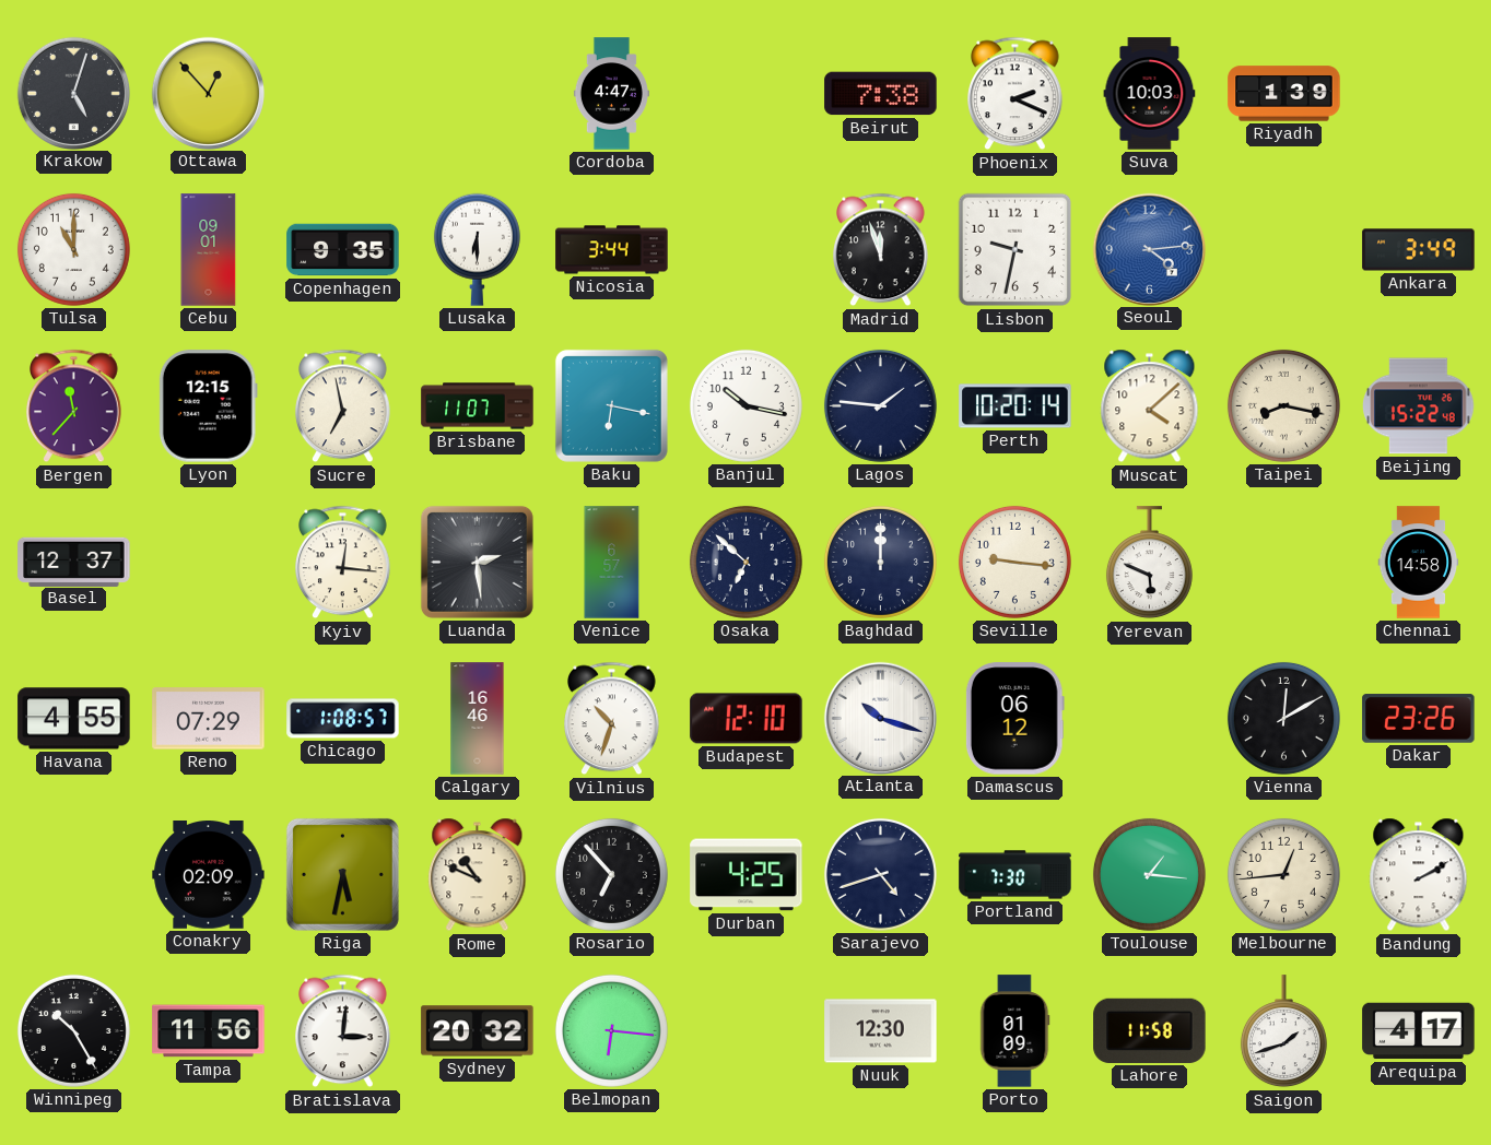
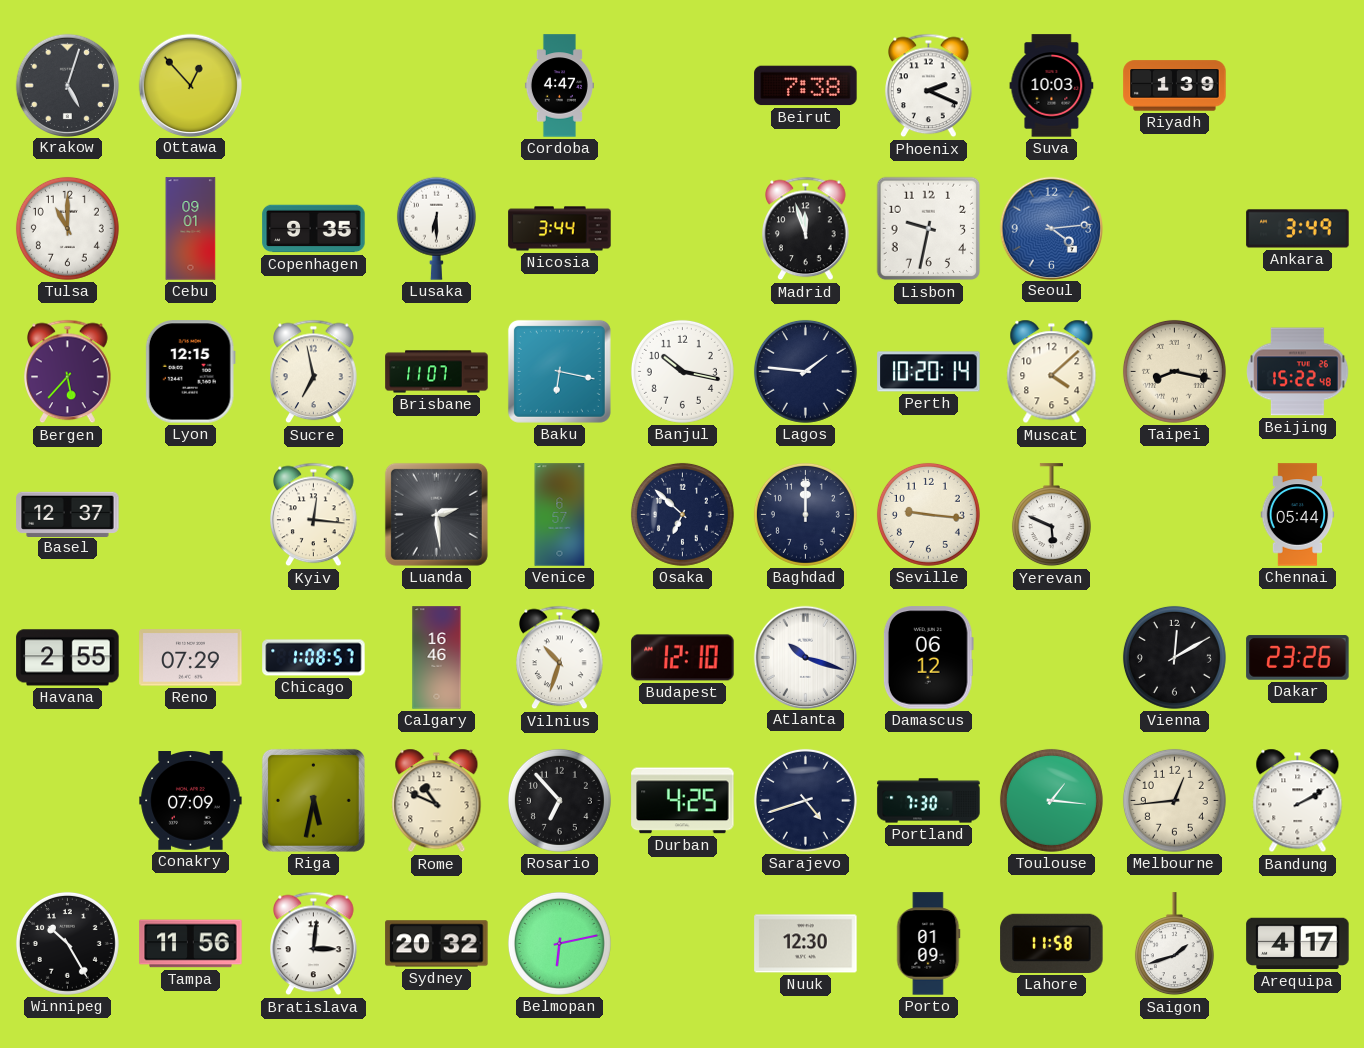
Bergen: 11:37 -> 5:37
Chennai: 14:58 -> 05:44
Havana: 4:55 -> 2:55
Conakry: 02:09 -> 07:09
Belmopan: 6:16 -> 6:13
